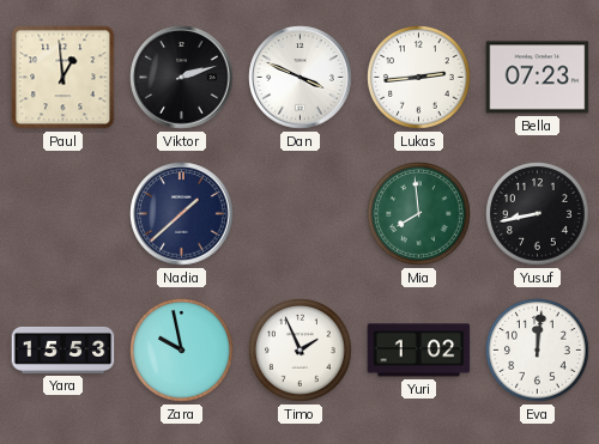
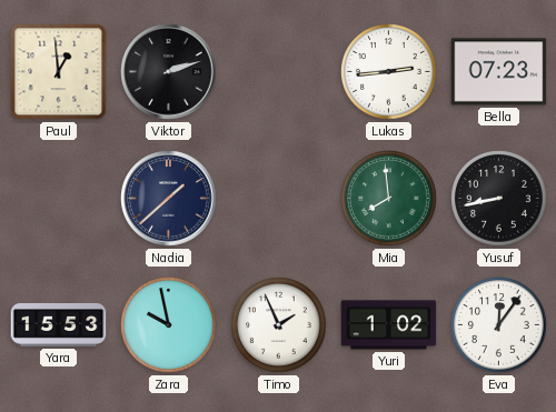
Dan: 3:49 -> none
Eva: 12:01 -> 12:06
